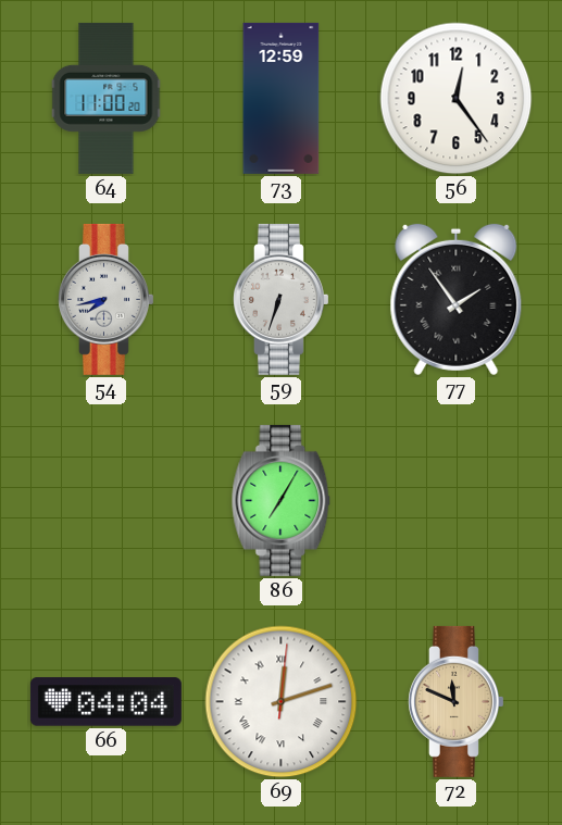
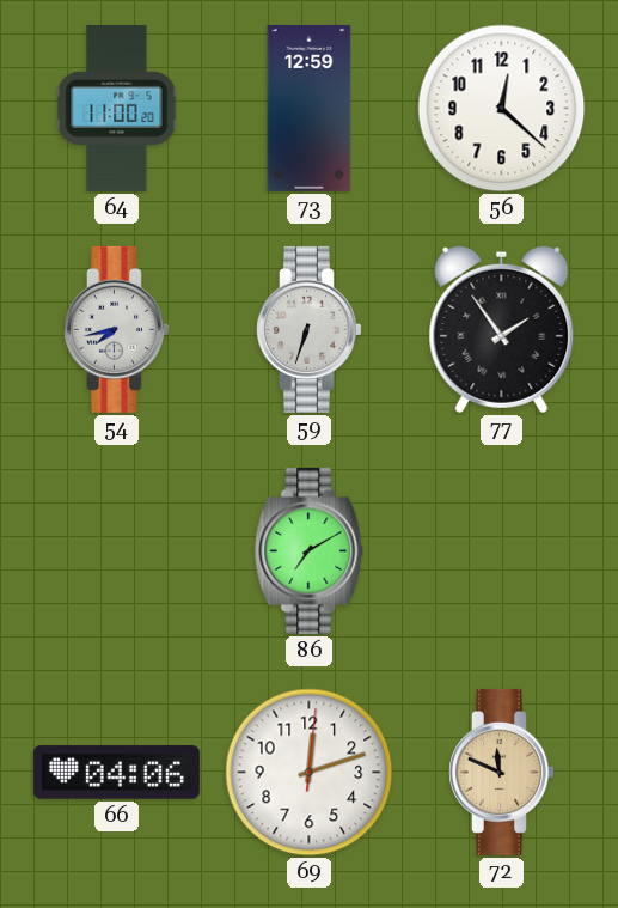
56: 12:24 -> 12:22
86: 7:05 -> 7:10
66: 04:04 -> 04:06
69 numerals: Roman -> Arabic
